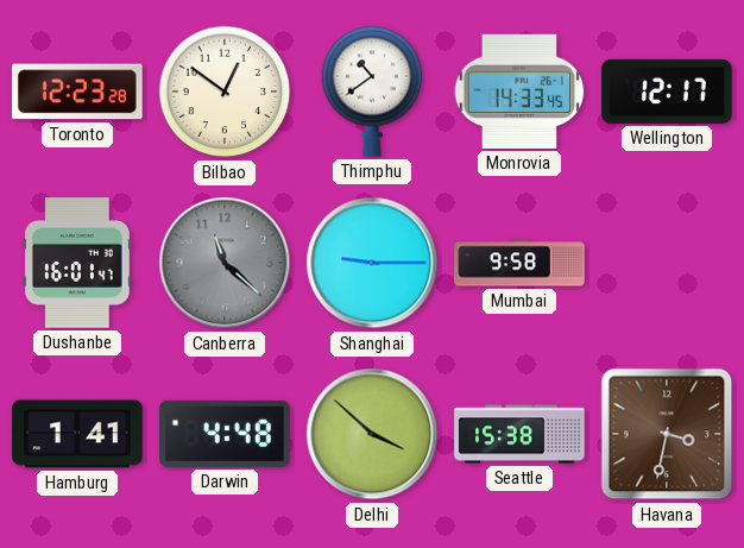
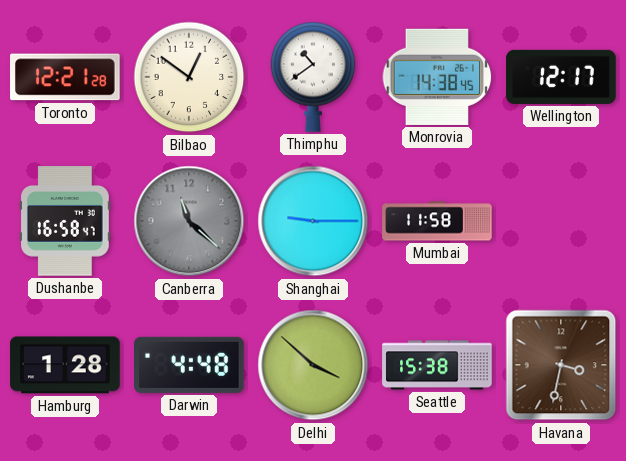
Toronto: 12:23 -> 12:21
Monrovia: 14:33 -> 14:38
Dushanbe: 16:01 -> 16:58
Mumbai: 9:58 -> 11:58
Hamburg: 1:41 -> 1:28
